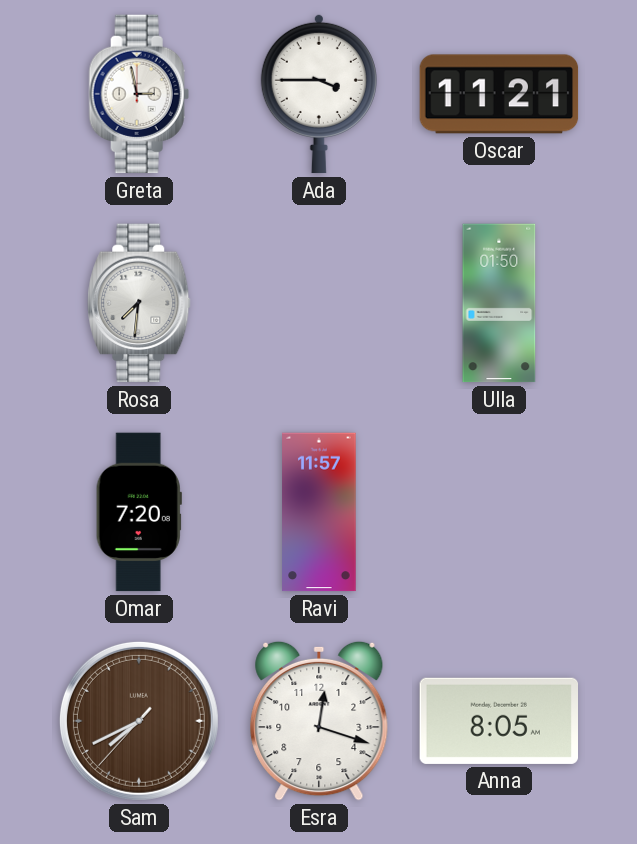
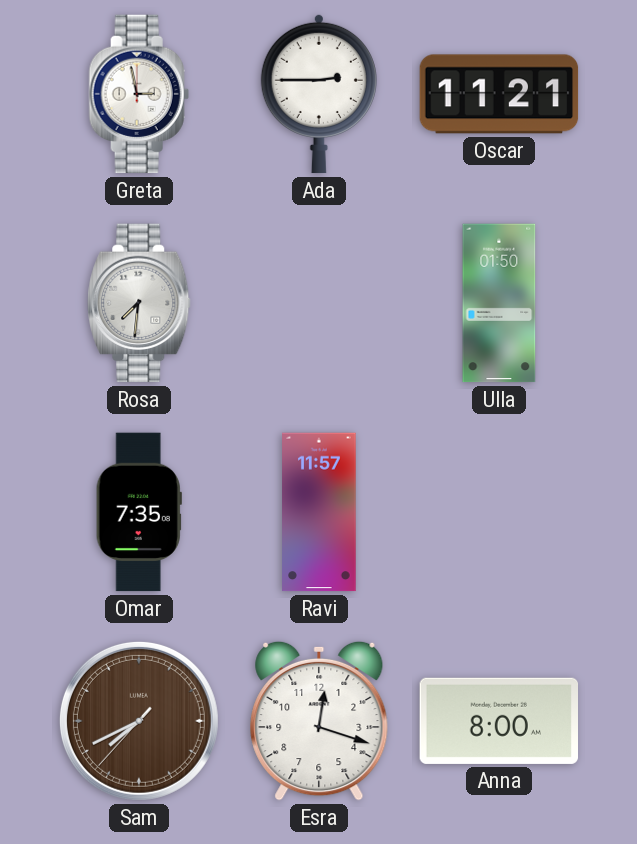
Ada: 3:45 -> 2:45
Omar: 7:20 -> 7:35
Anna: 8:05 -> 8:00
